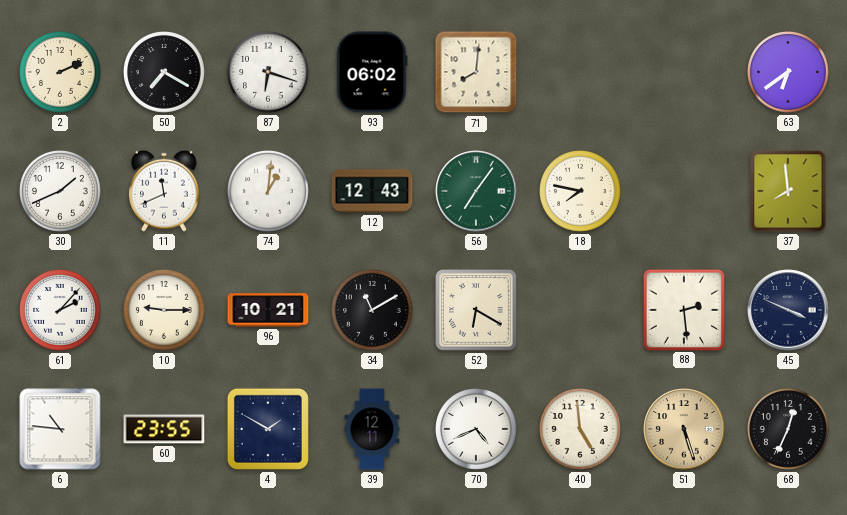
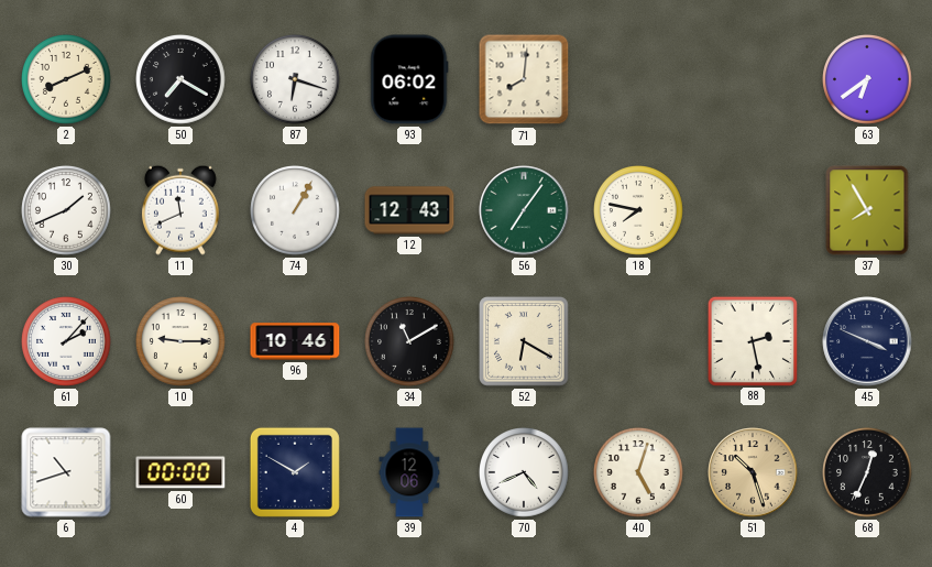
2: 2:11 -> 8:11
74: 1:01 -> 1:05
37: 7:59 -> 7:55
96: 10:21 -> 10:46
88: 2:29 -> 2:28
6: 10:46 -> 10:42
60: 23:55 -> 00:00
39: 12:11 -> 12:06
40: 4:59 -> 5:03
51: 5:27 -> 10:27
